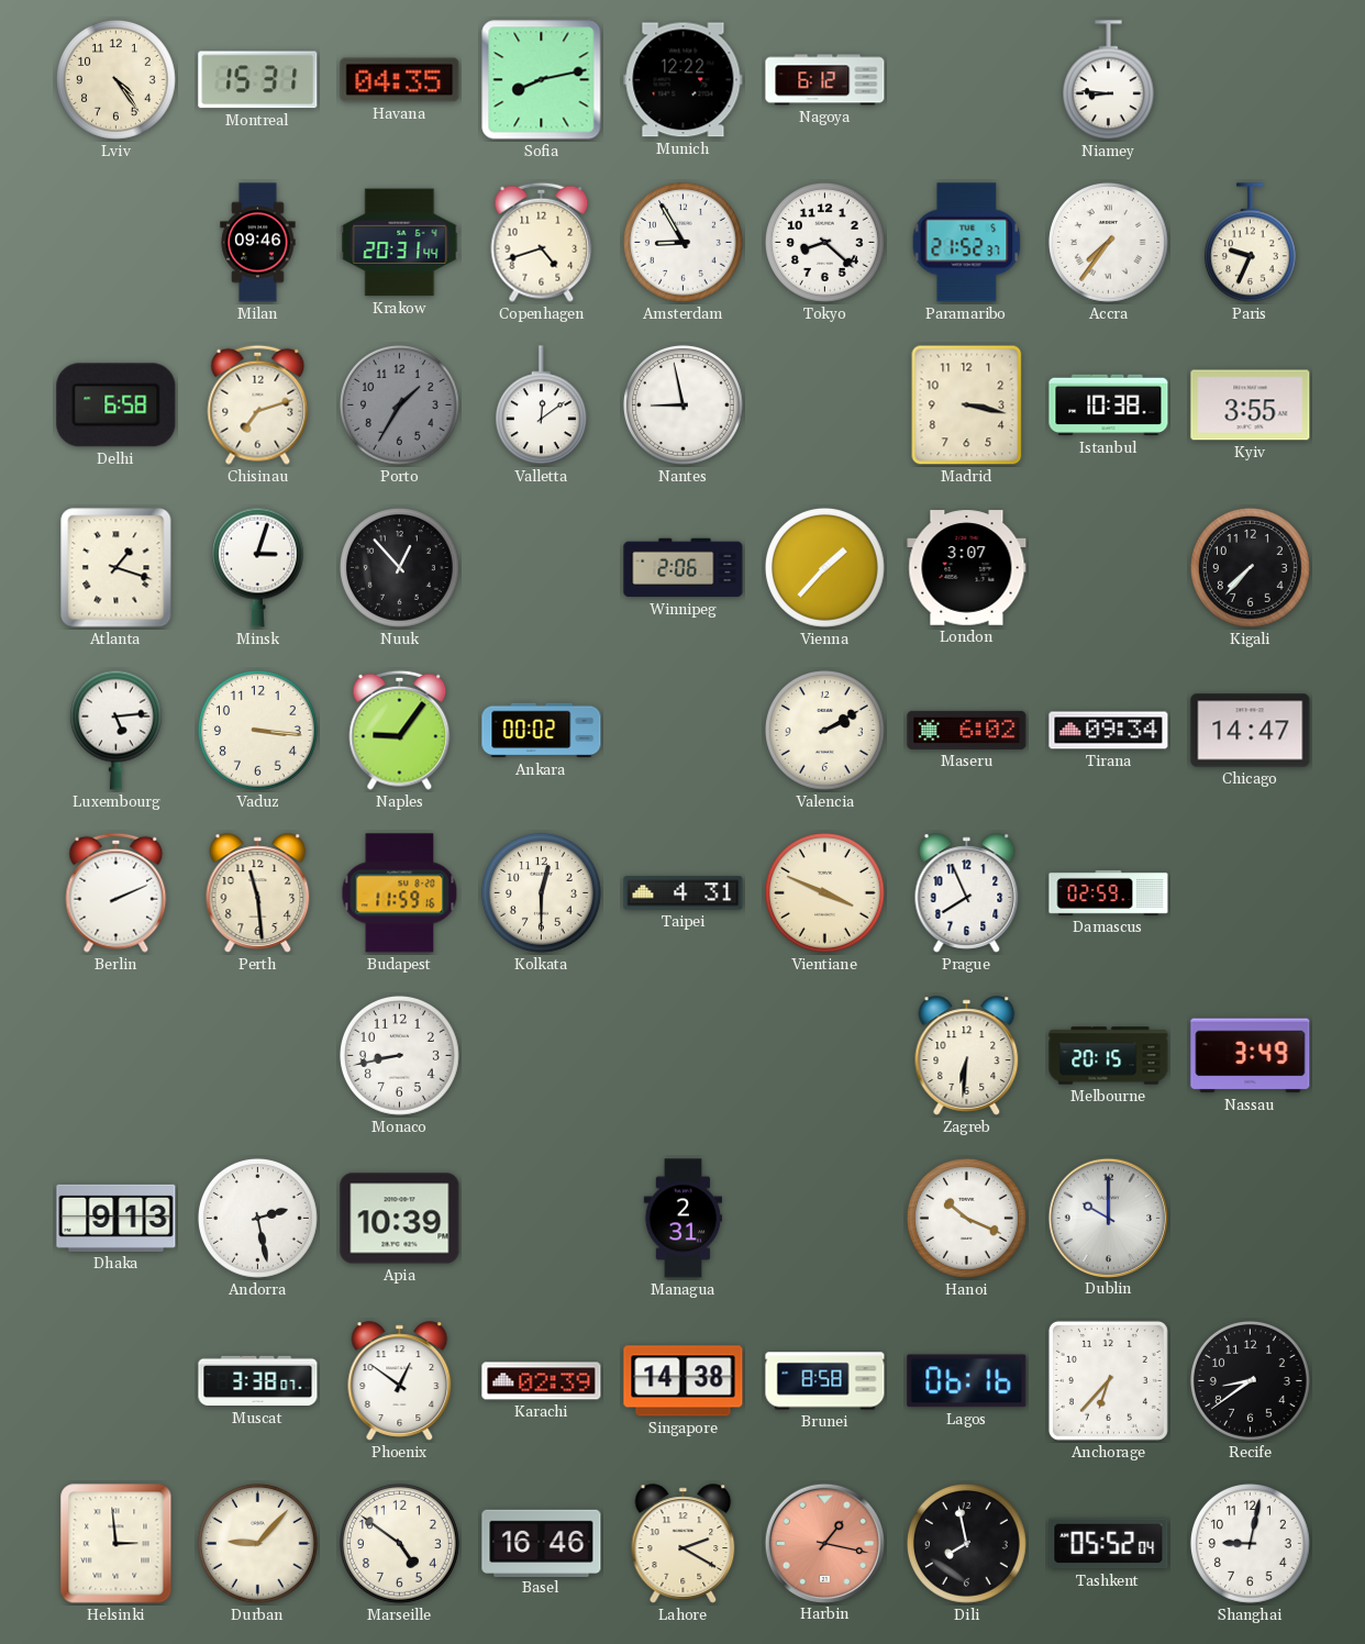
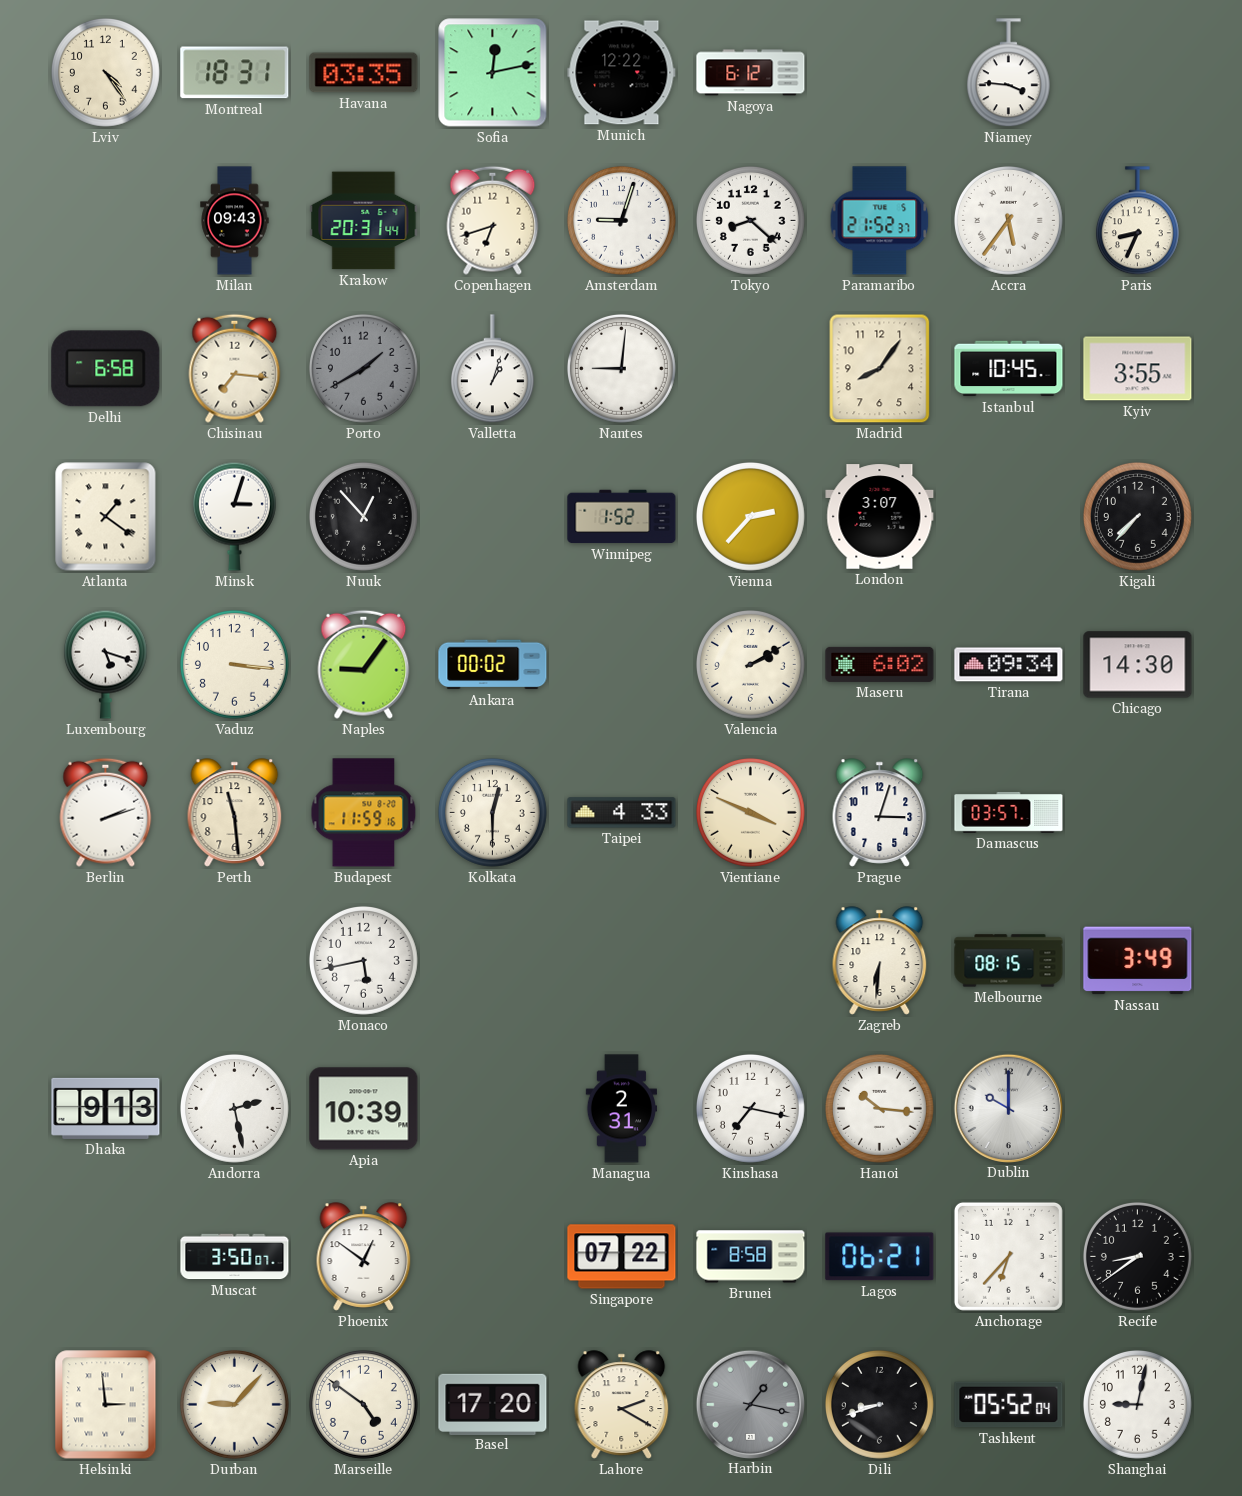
Montreal: 15:31 -> 18:31
Havana: 04:35 -> 03:35
Sofia: 8:13 -> 12:13
Niamey: 8:46 -> 3:46
Milan: 09:46 -> 09:43
Copenhagen: 4:42 -> 6:42
Amsterdam: 8:55 -> 9:03
Accra: 7:36 -> 5:36
Paris: 9:34 -> 8:34
Chisinau: 7:12 -> 7:16
Porto: 1:35 -> 1:40
Valletta: 12:09 -> 1:03
Nantes: 8:58 -> 9:01
Madrid: 3:17 -> 8:06
Istanbul: 10:38 -> 10:45
Atlanta: 1:18 -> 1:21
Winnipeg: 2:06 -> 1:52
Vienna: 1:37 -> 2:37
Luxembourg: 5:14 -> 5:18
Chicago: 14:47 -> 14:30
Berlin: 2:11 -> 2:12
Taipei: 4:31 -> 4:33
Prague: 7:56 -> 3:03
Damascus: 02:59 -> 03:57
Monaco: 8:43 -> 5:43
Melbourne: 20:15 -> 08:15
Kinshasa: none -> 7:17
Hanoi: 10:19 -> 10:16
Muscat: 3:38 -> 3:50
Karachi: 02:39 -> none
Singapore: 14:38 -> 07:22
Lagos: 06:16 -> 06:21
Basel: 16:46 -> 17:20
Harbin dial: salmon -> grey
Dili: 7:58 -> 8:42
